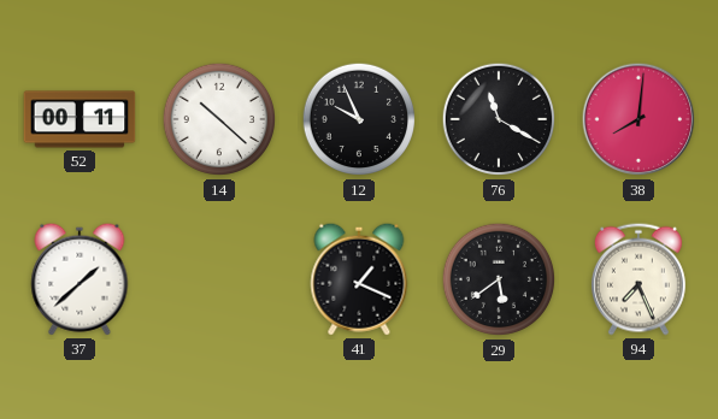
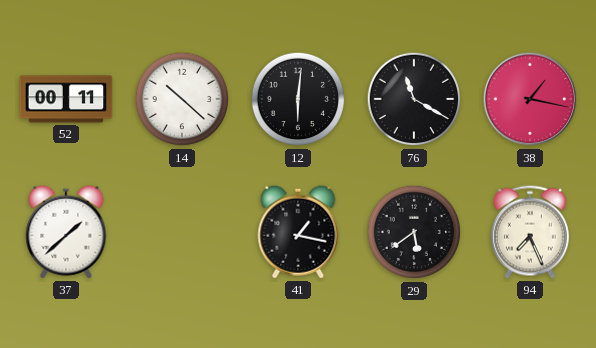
12: 9:56 -> 6:01
38: 8:01 -> 1:17
41: 1:19 -> 1:17
